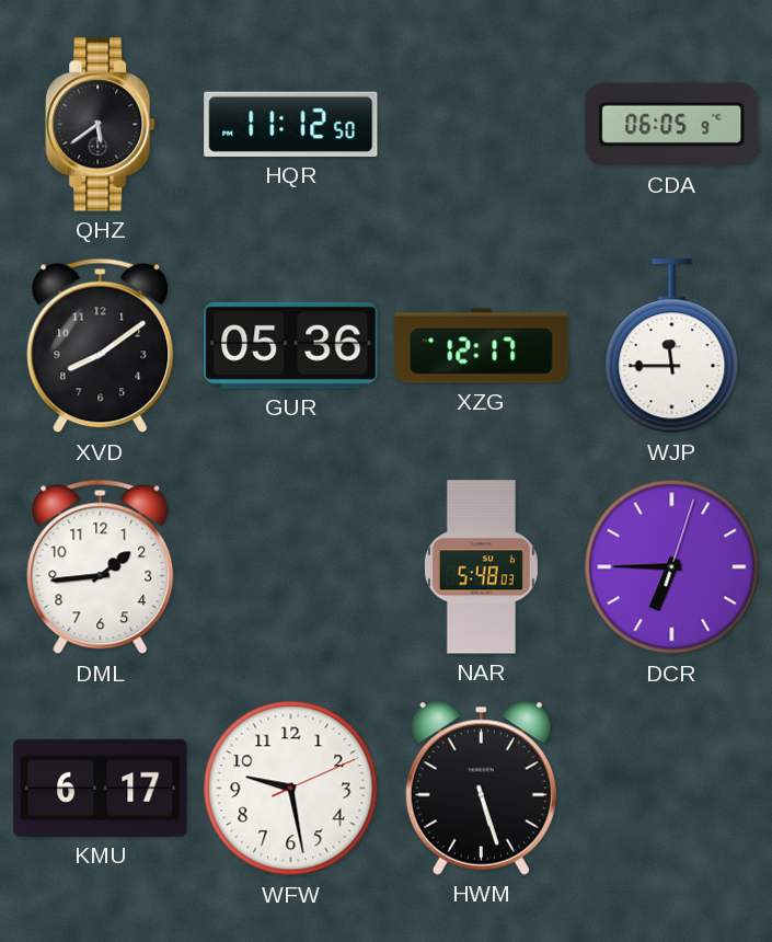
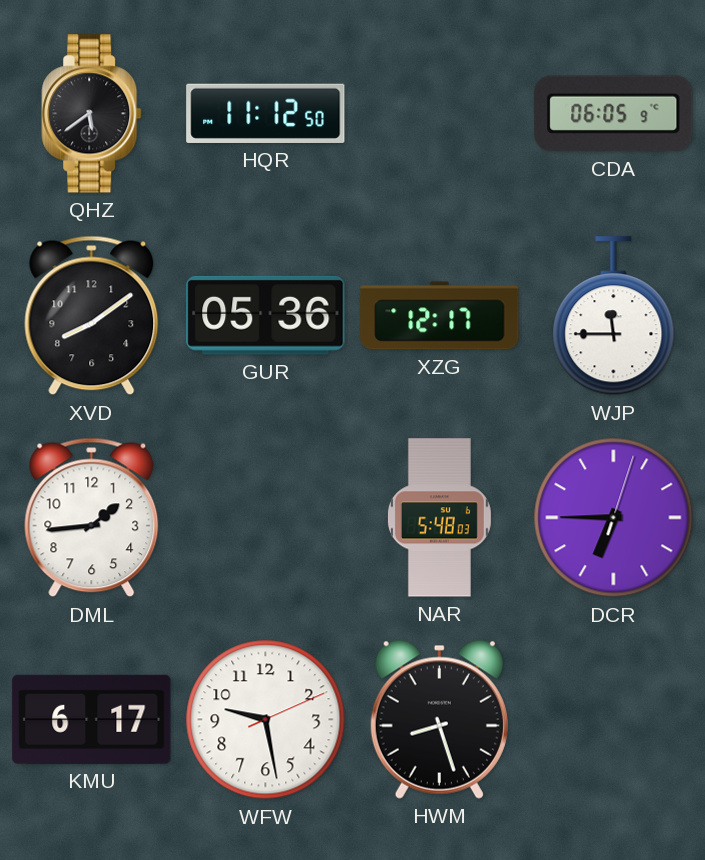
HWM: 5:27 -> 8:27
